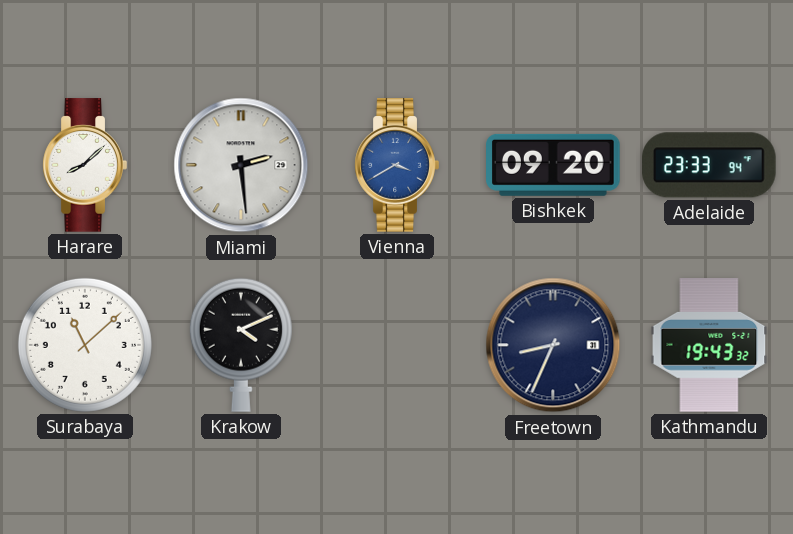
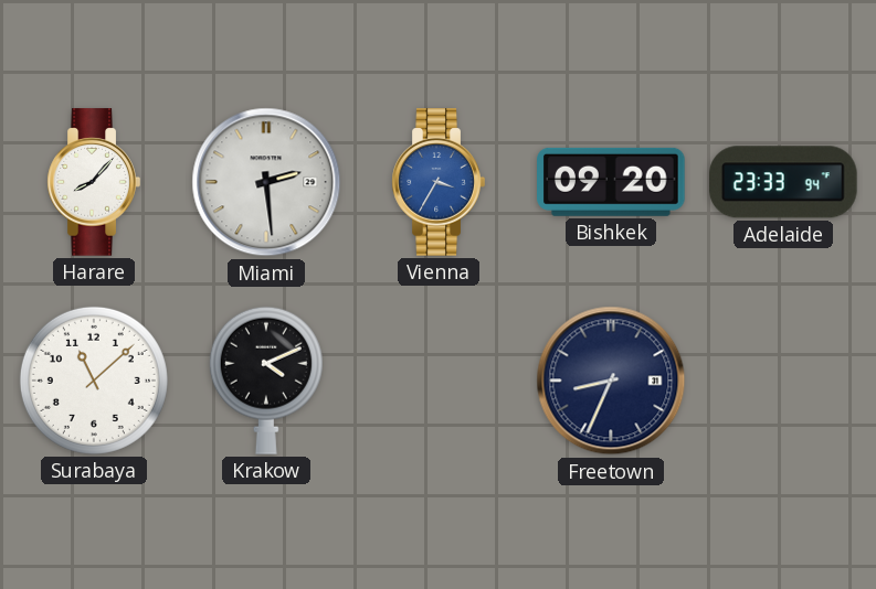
Harare: 8:08 -> 8:07
Vienna: 3:40 -> 3:35
Kathmandu: 19:43 -> none
